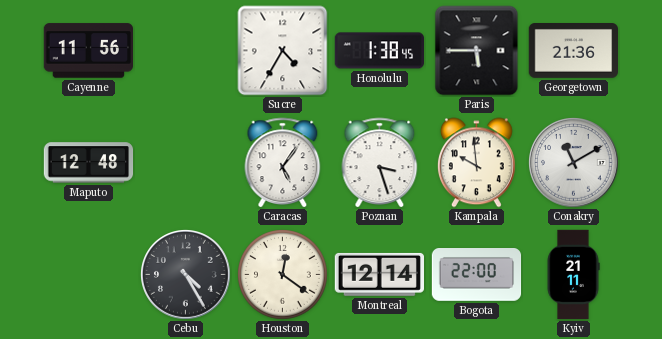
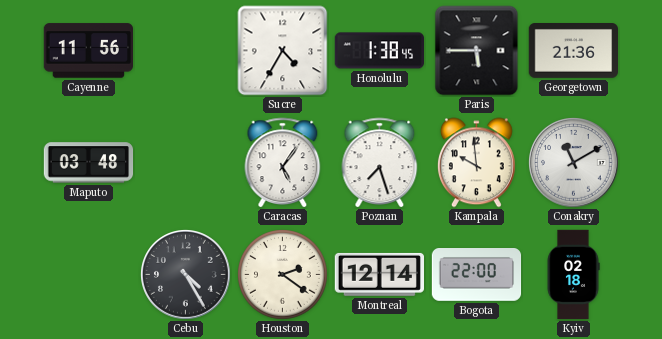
Maputo: 12:48 -> 03:48
Poznan: 3:27 -> 7:27
Houston: 12:21 -> 2:21
Kyiv: 21:11 -> 02:18
